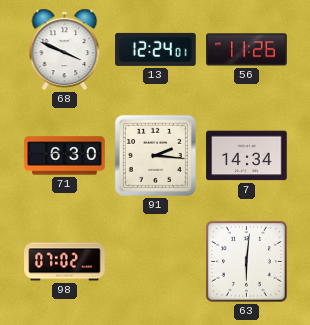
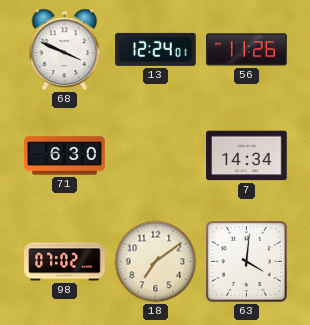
91: 2:16 -> none
18: none -> 7:09
63: 6:01 -> 4:01
